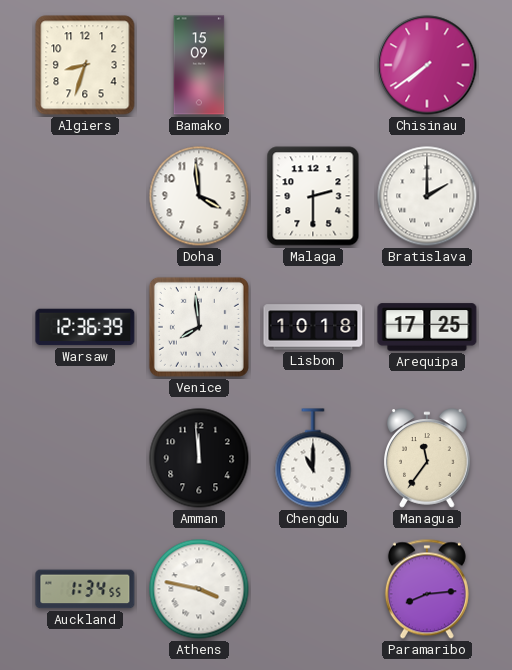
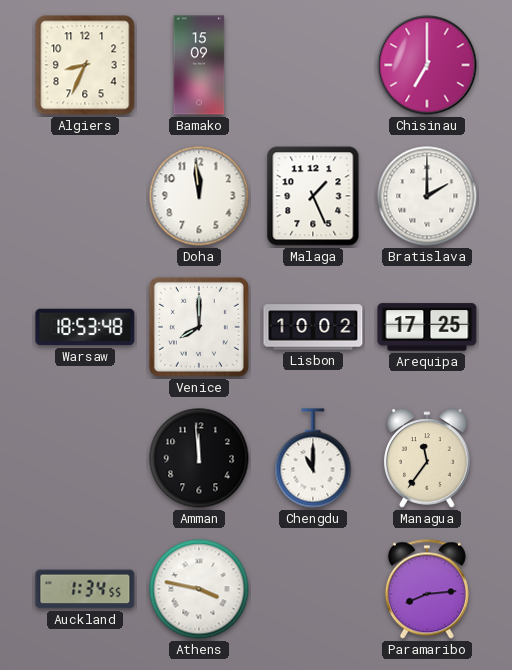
Algiers: 8:33 -> 8:34
Chisinau: 7:39 -> 7:00
Doha: 3:59 -> 11:59
Malaga: 2:30 -> 1:26
Warsaw: 12:36 -> 18:53
Venice: 7:59 -> 8:00
Lisbon: 10:18 -> 10:02
